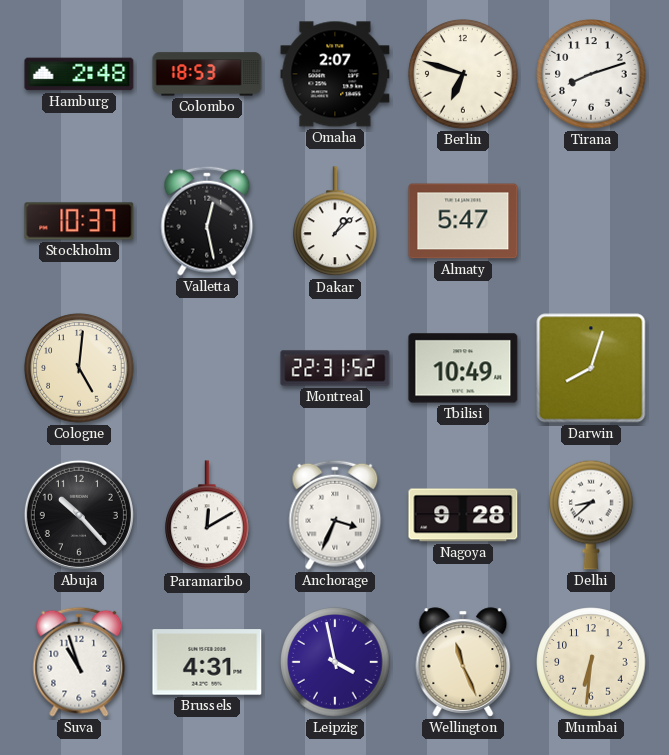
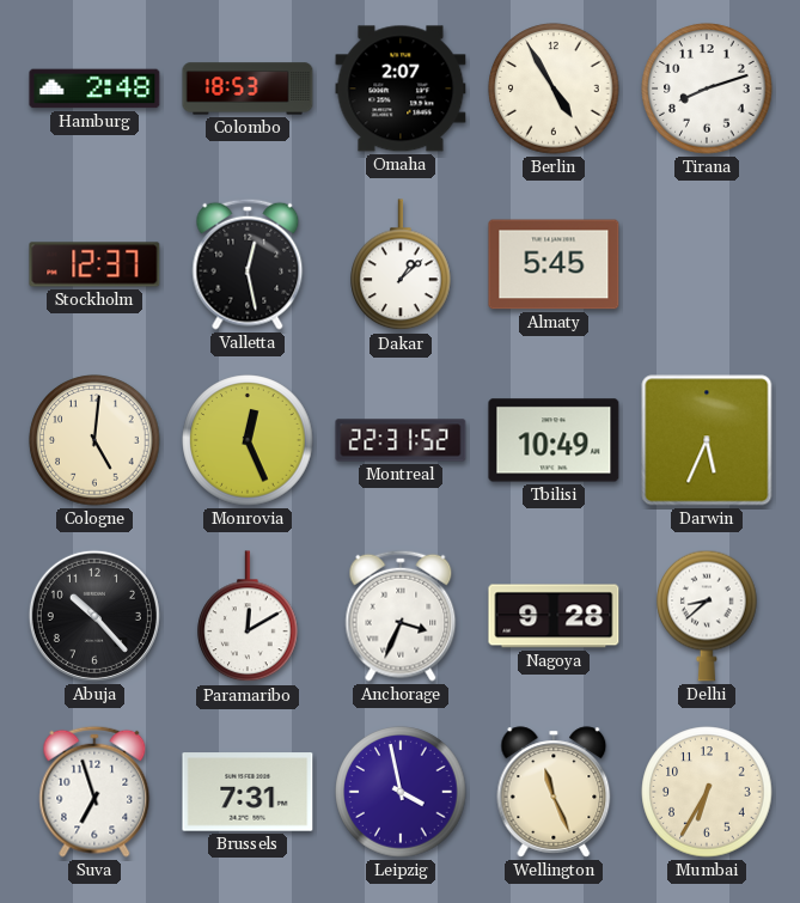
Berlin: 6:48 -> 4:55
Stockholm: 10:37 -> 12:37
Almaty: 5:47 -> 5:45
Monrovia: none -> 12:26
Darwin: 8:03 -> 5:34
Suva: 10:57 -> 6:57
Brussels: 4:31 -> 7:31
Mumbai: 6:31 -> 6:35
